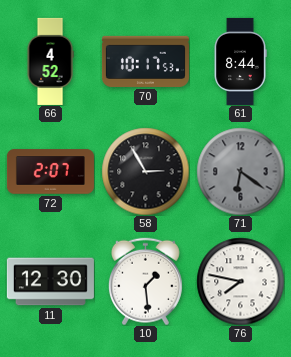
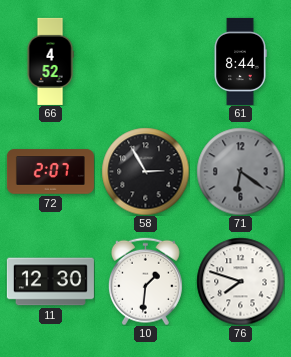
70: 10:17 -> none
10: 1:29 -> 1:31
76: 7:47 -> 7:48
